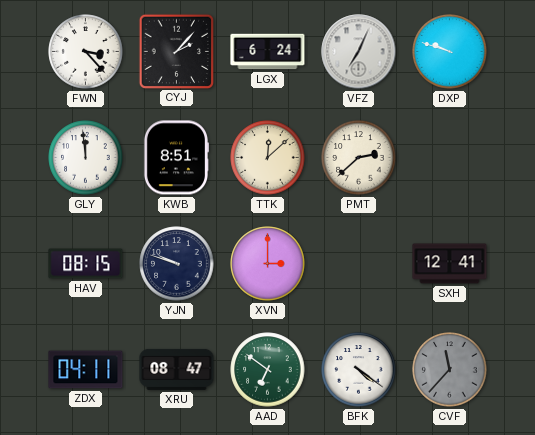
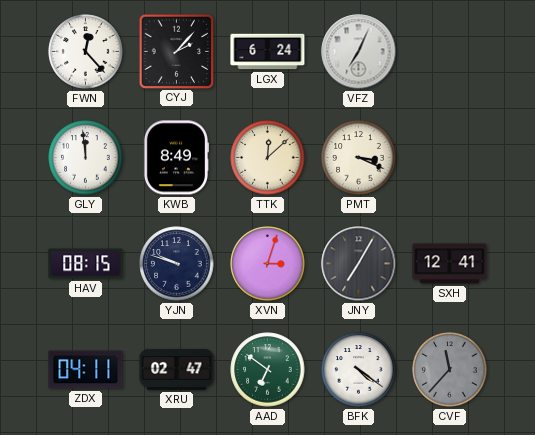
FWN: 3:23 -> 12:23
DXP: 9:48 -> none
KWB: 8:51 -> 8:49
PMT: 2:38 -> 3:19
XVN: 3:00 -> 3:03
JNY: none -> 7:05
XRU: 08:47 -> 02:47
